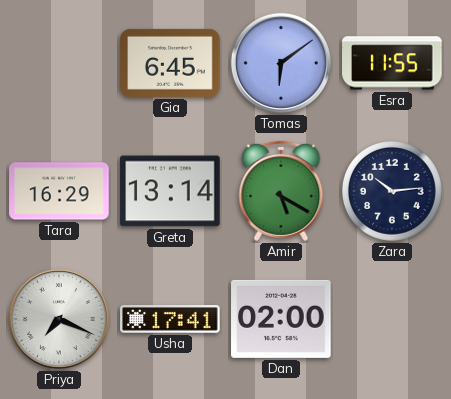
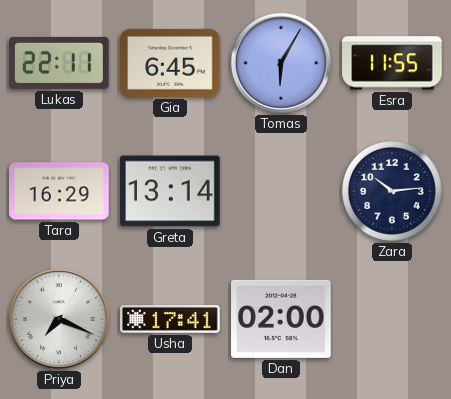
Lukas: none -> 22:11
Tomas: 6:09 -> 6:05
Amir: 5:20 -> none
